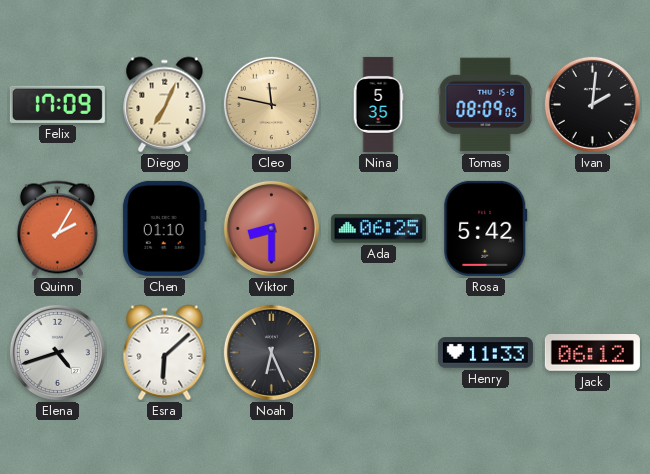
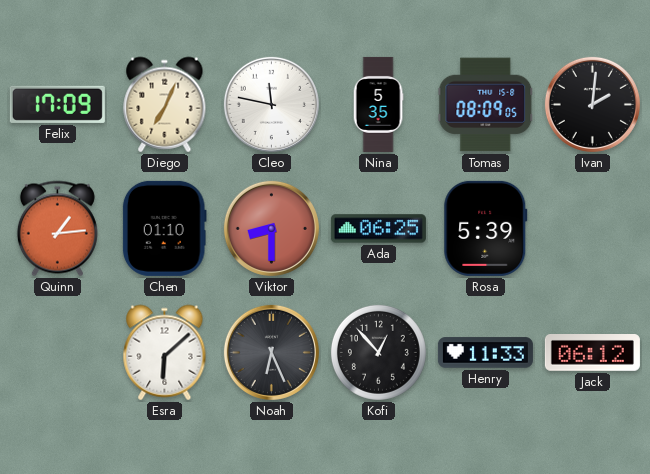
Cleo dial: champagne -> white
Quinn: 2:05 -> 1:14
Rosa: 5:42 -> 5:39
Elena: 4:42 -> none
Kofi: none -> 12:53
